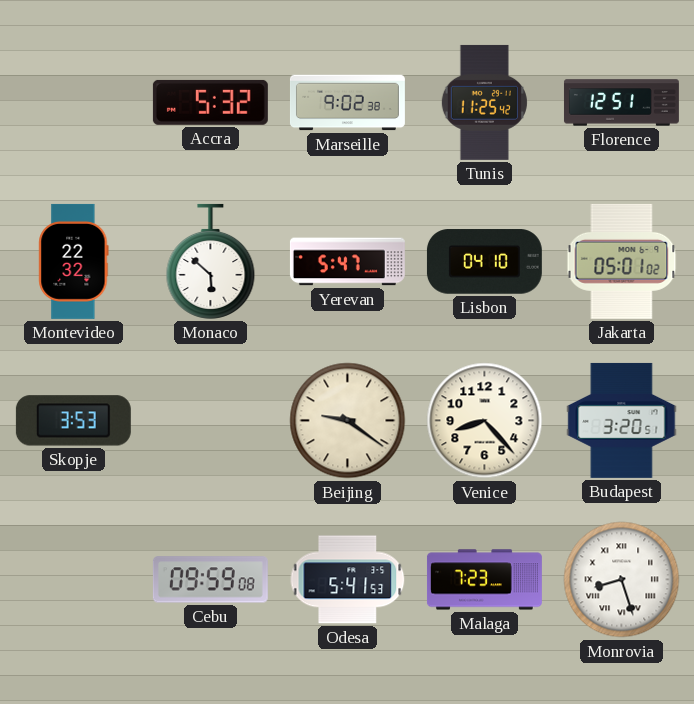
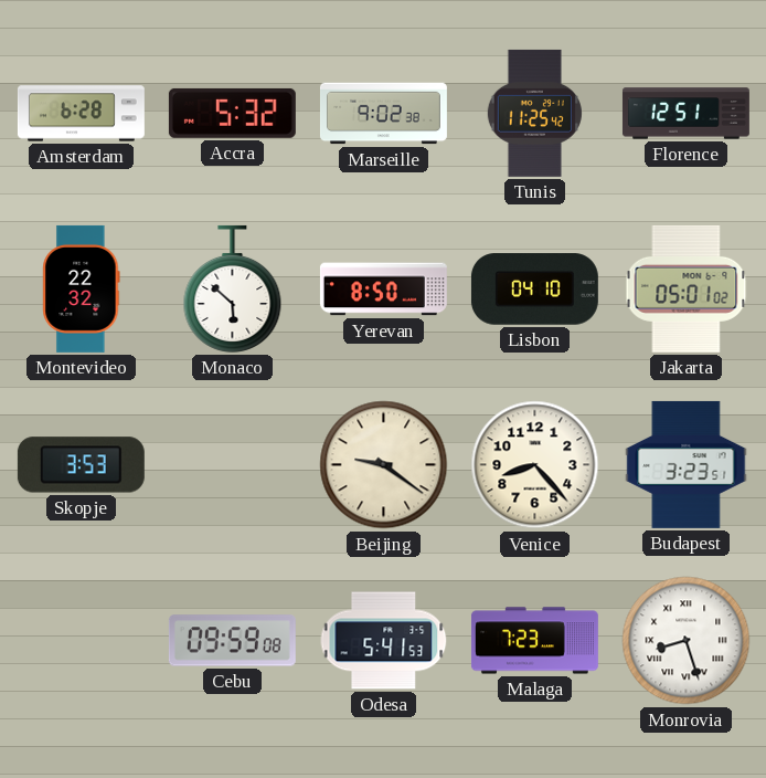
Amsterdam: none -> 6:28
Yerevan: 5:47 -> 8:50
Budapest: 3:20 -> 3:23
